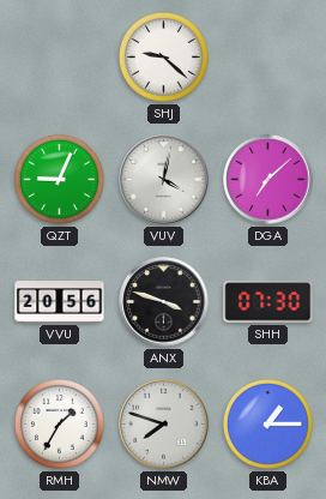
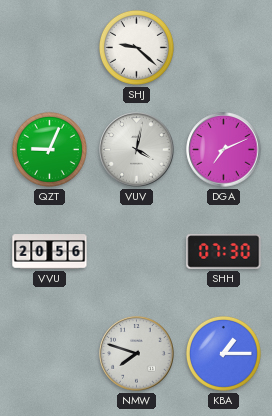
DGA: 7:08 -> 7:11
ANX: 3:48 -> none
RMH: 1:35 -> none
